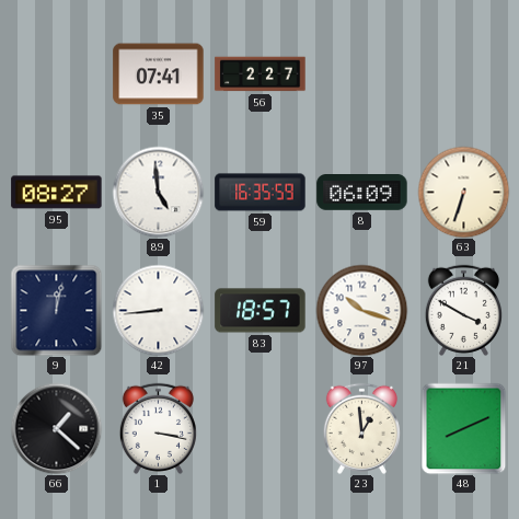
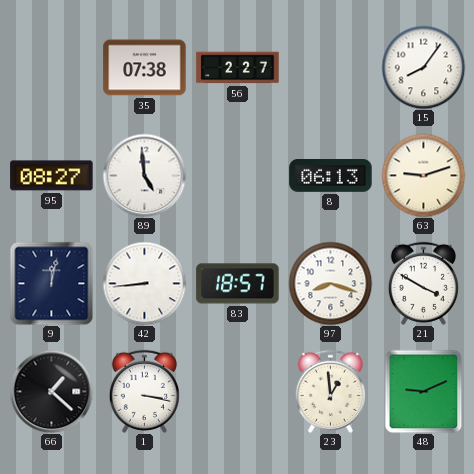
35: 07:41 -> 07:38
15: none -> 8:06
59: 16:35 -> none
8: 06:09 -> 06:13
63: 6:33 -> 9:12
97: 10:18 -> 8:18
48: 8:11 -> 9:11
